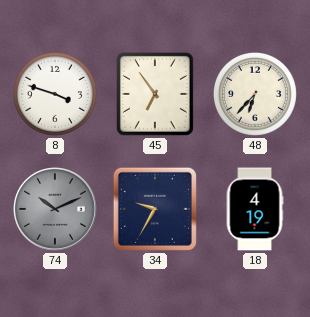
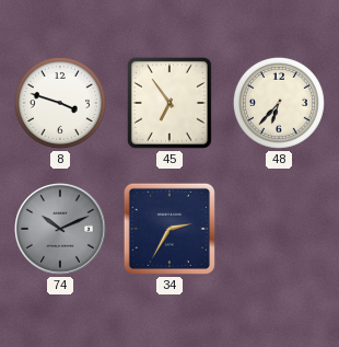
34: 9:35 -> 2:35
18: 4:19 -> none
